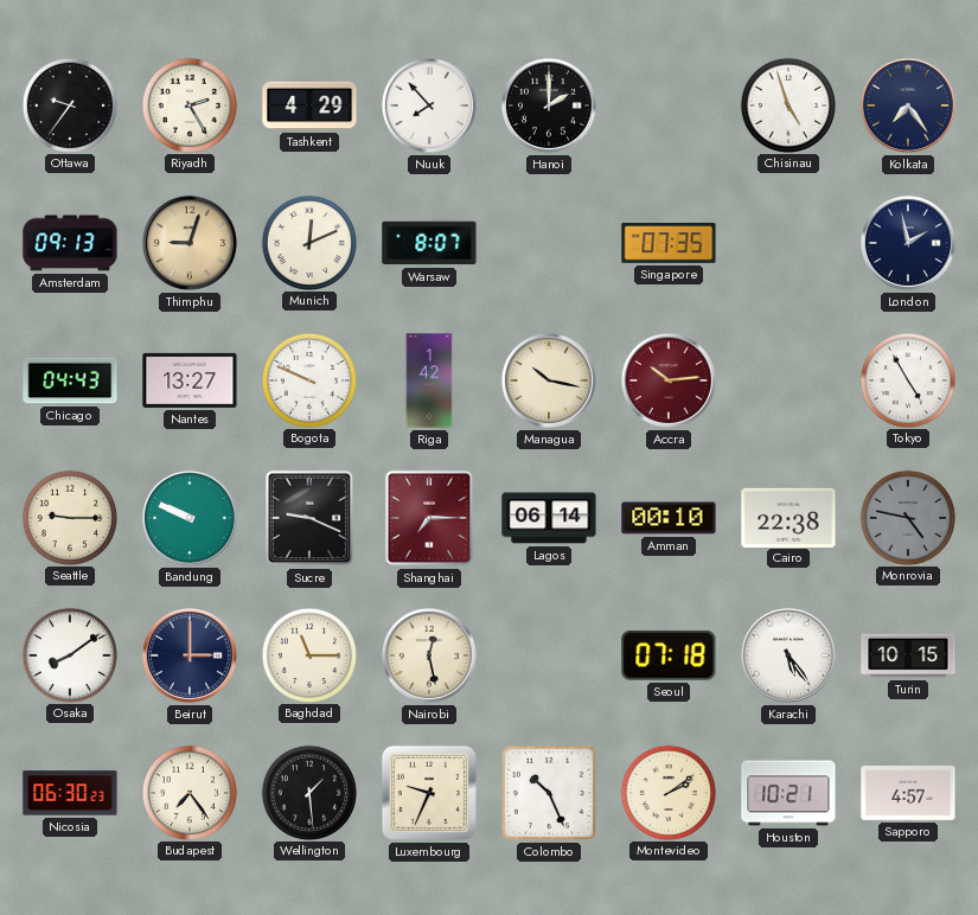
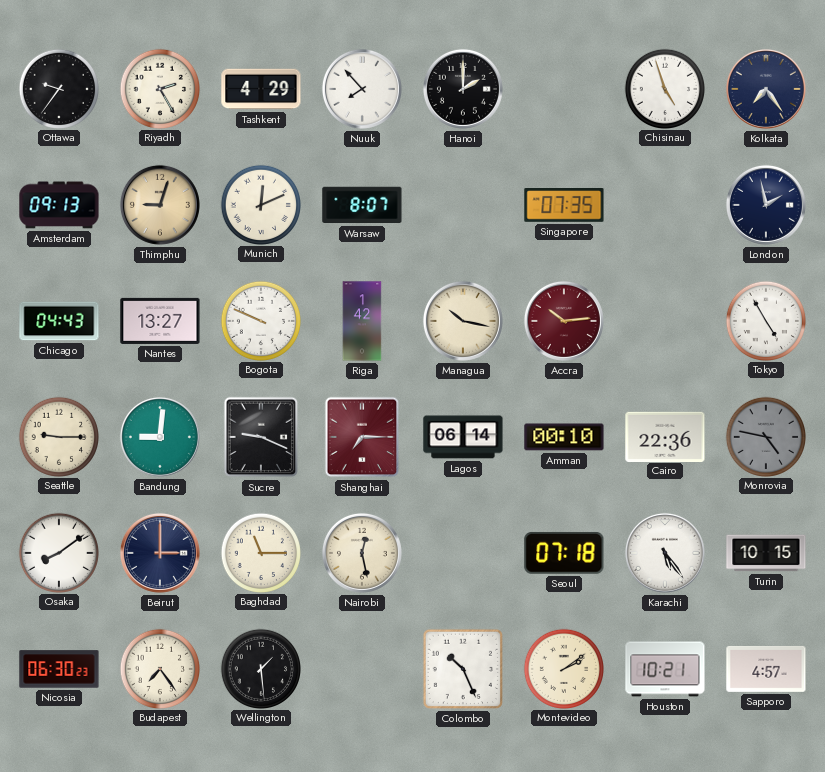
Bandung: 9:49 -> 9:01
Cairo: 22:38 -> 22:36
Luxembourg: 9:34 -> none
